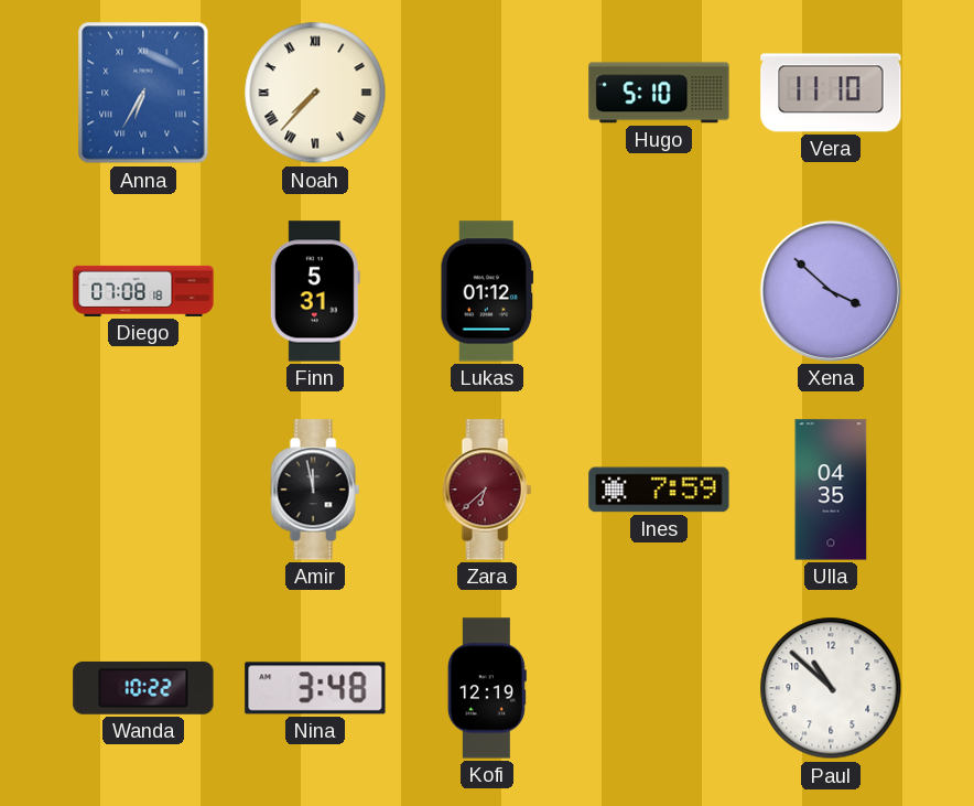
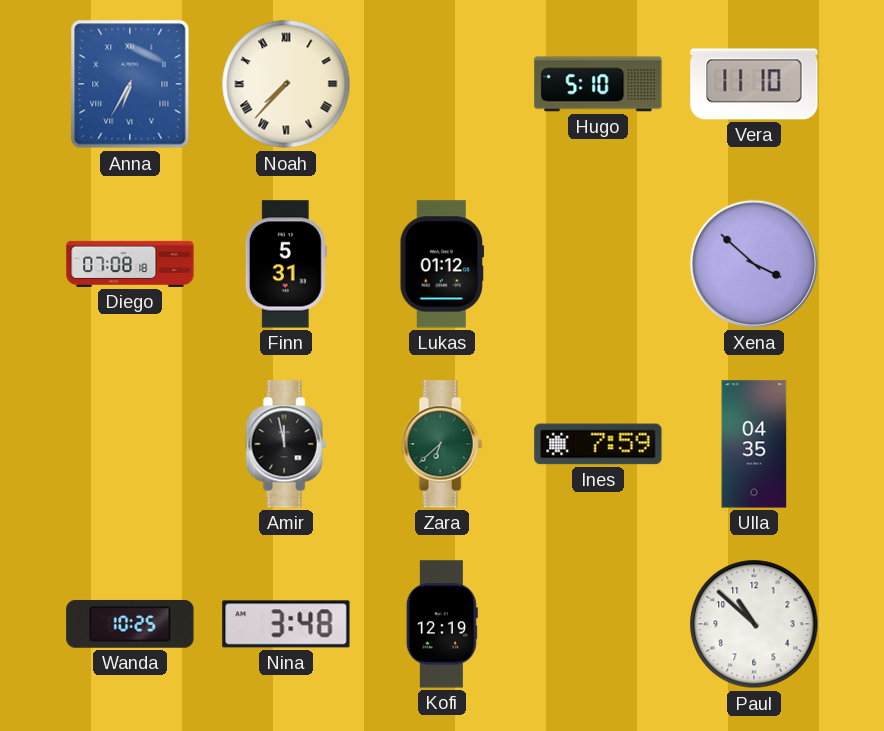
Zara dial: burgundy -> green
Wanda: 10:22 -> 10:25
